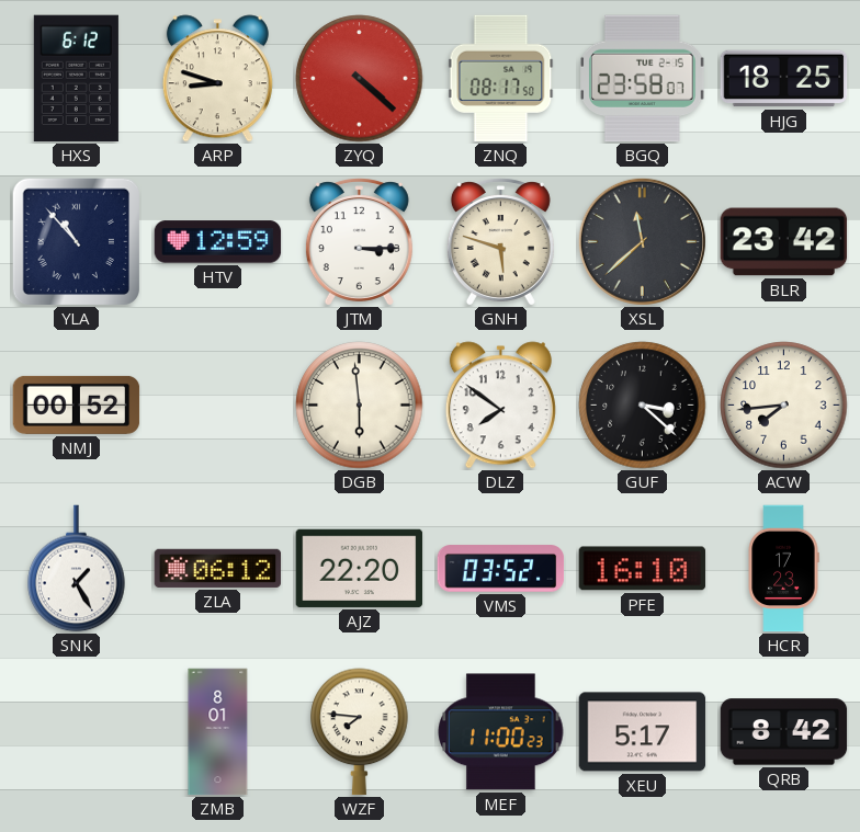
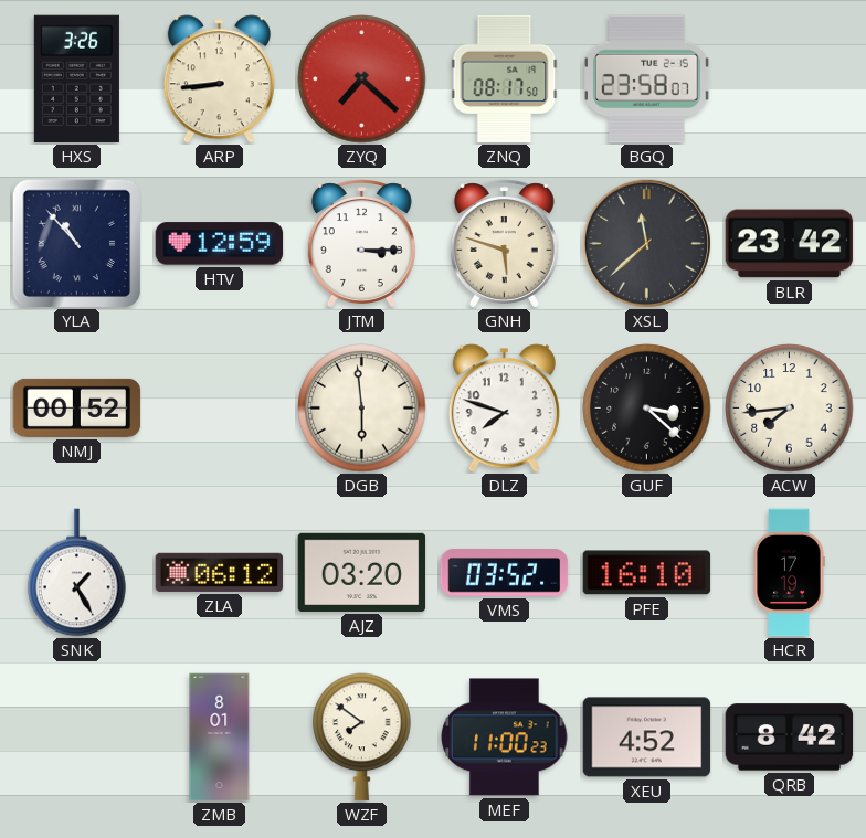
HXS: 6:12 -> 3:26
ARP: 8:48 -> 8:44
ZYQ: 4:22 -> 7:22
HJG: 18:25 -> none
DLZ: 7:51 -> 7:48
AJZ: 22:20 -> 03:20
HCR: 17:23 -> 17:19
WZF: 7:46 -> 7:51
XEU: 5:17 -> 4:52
